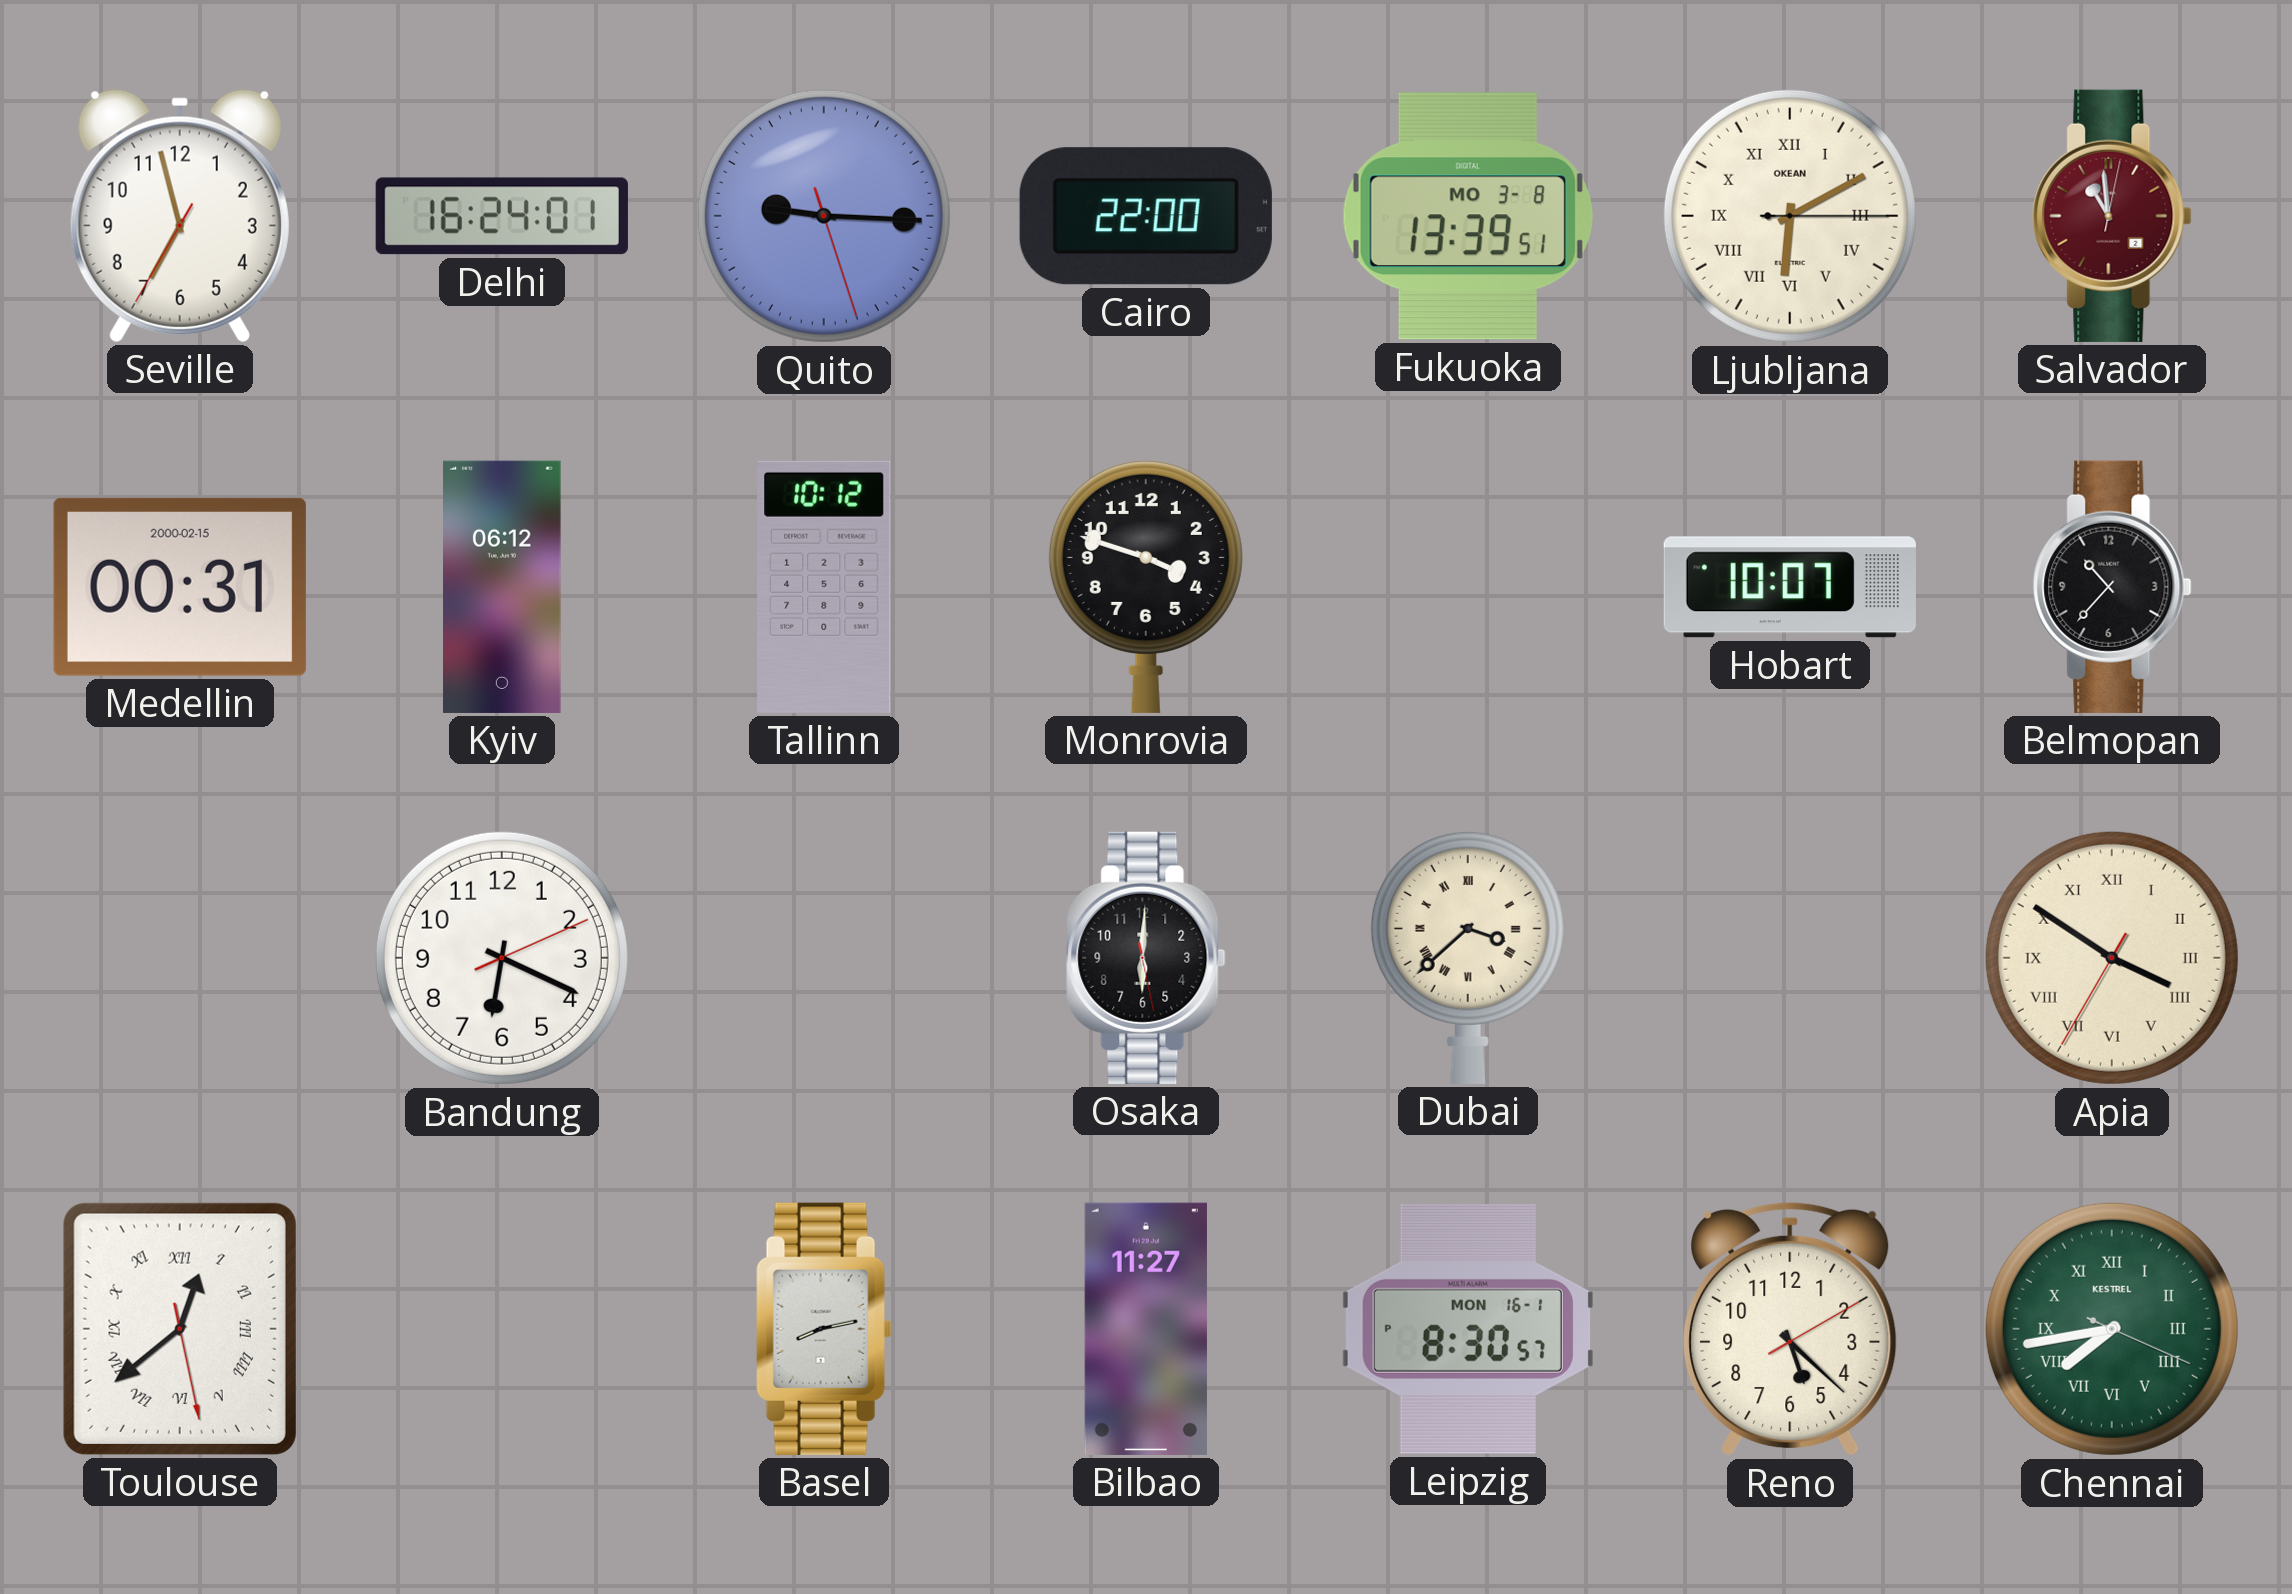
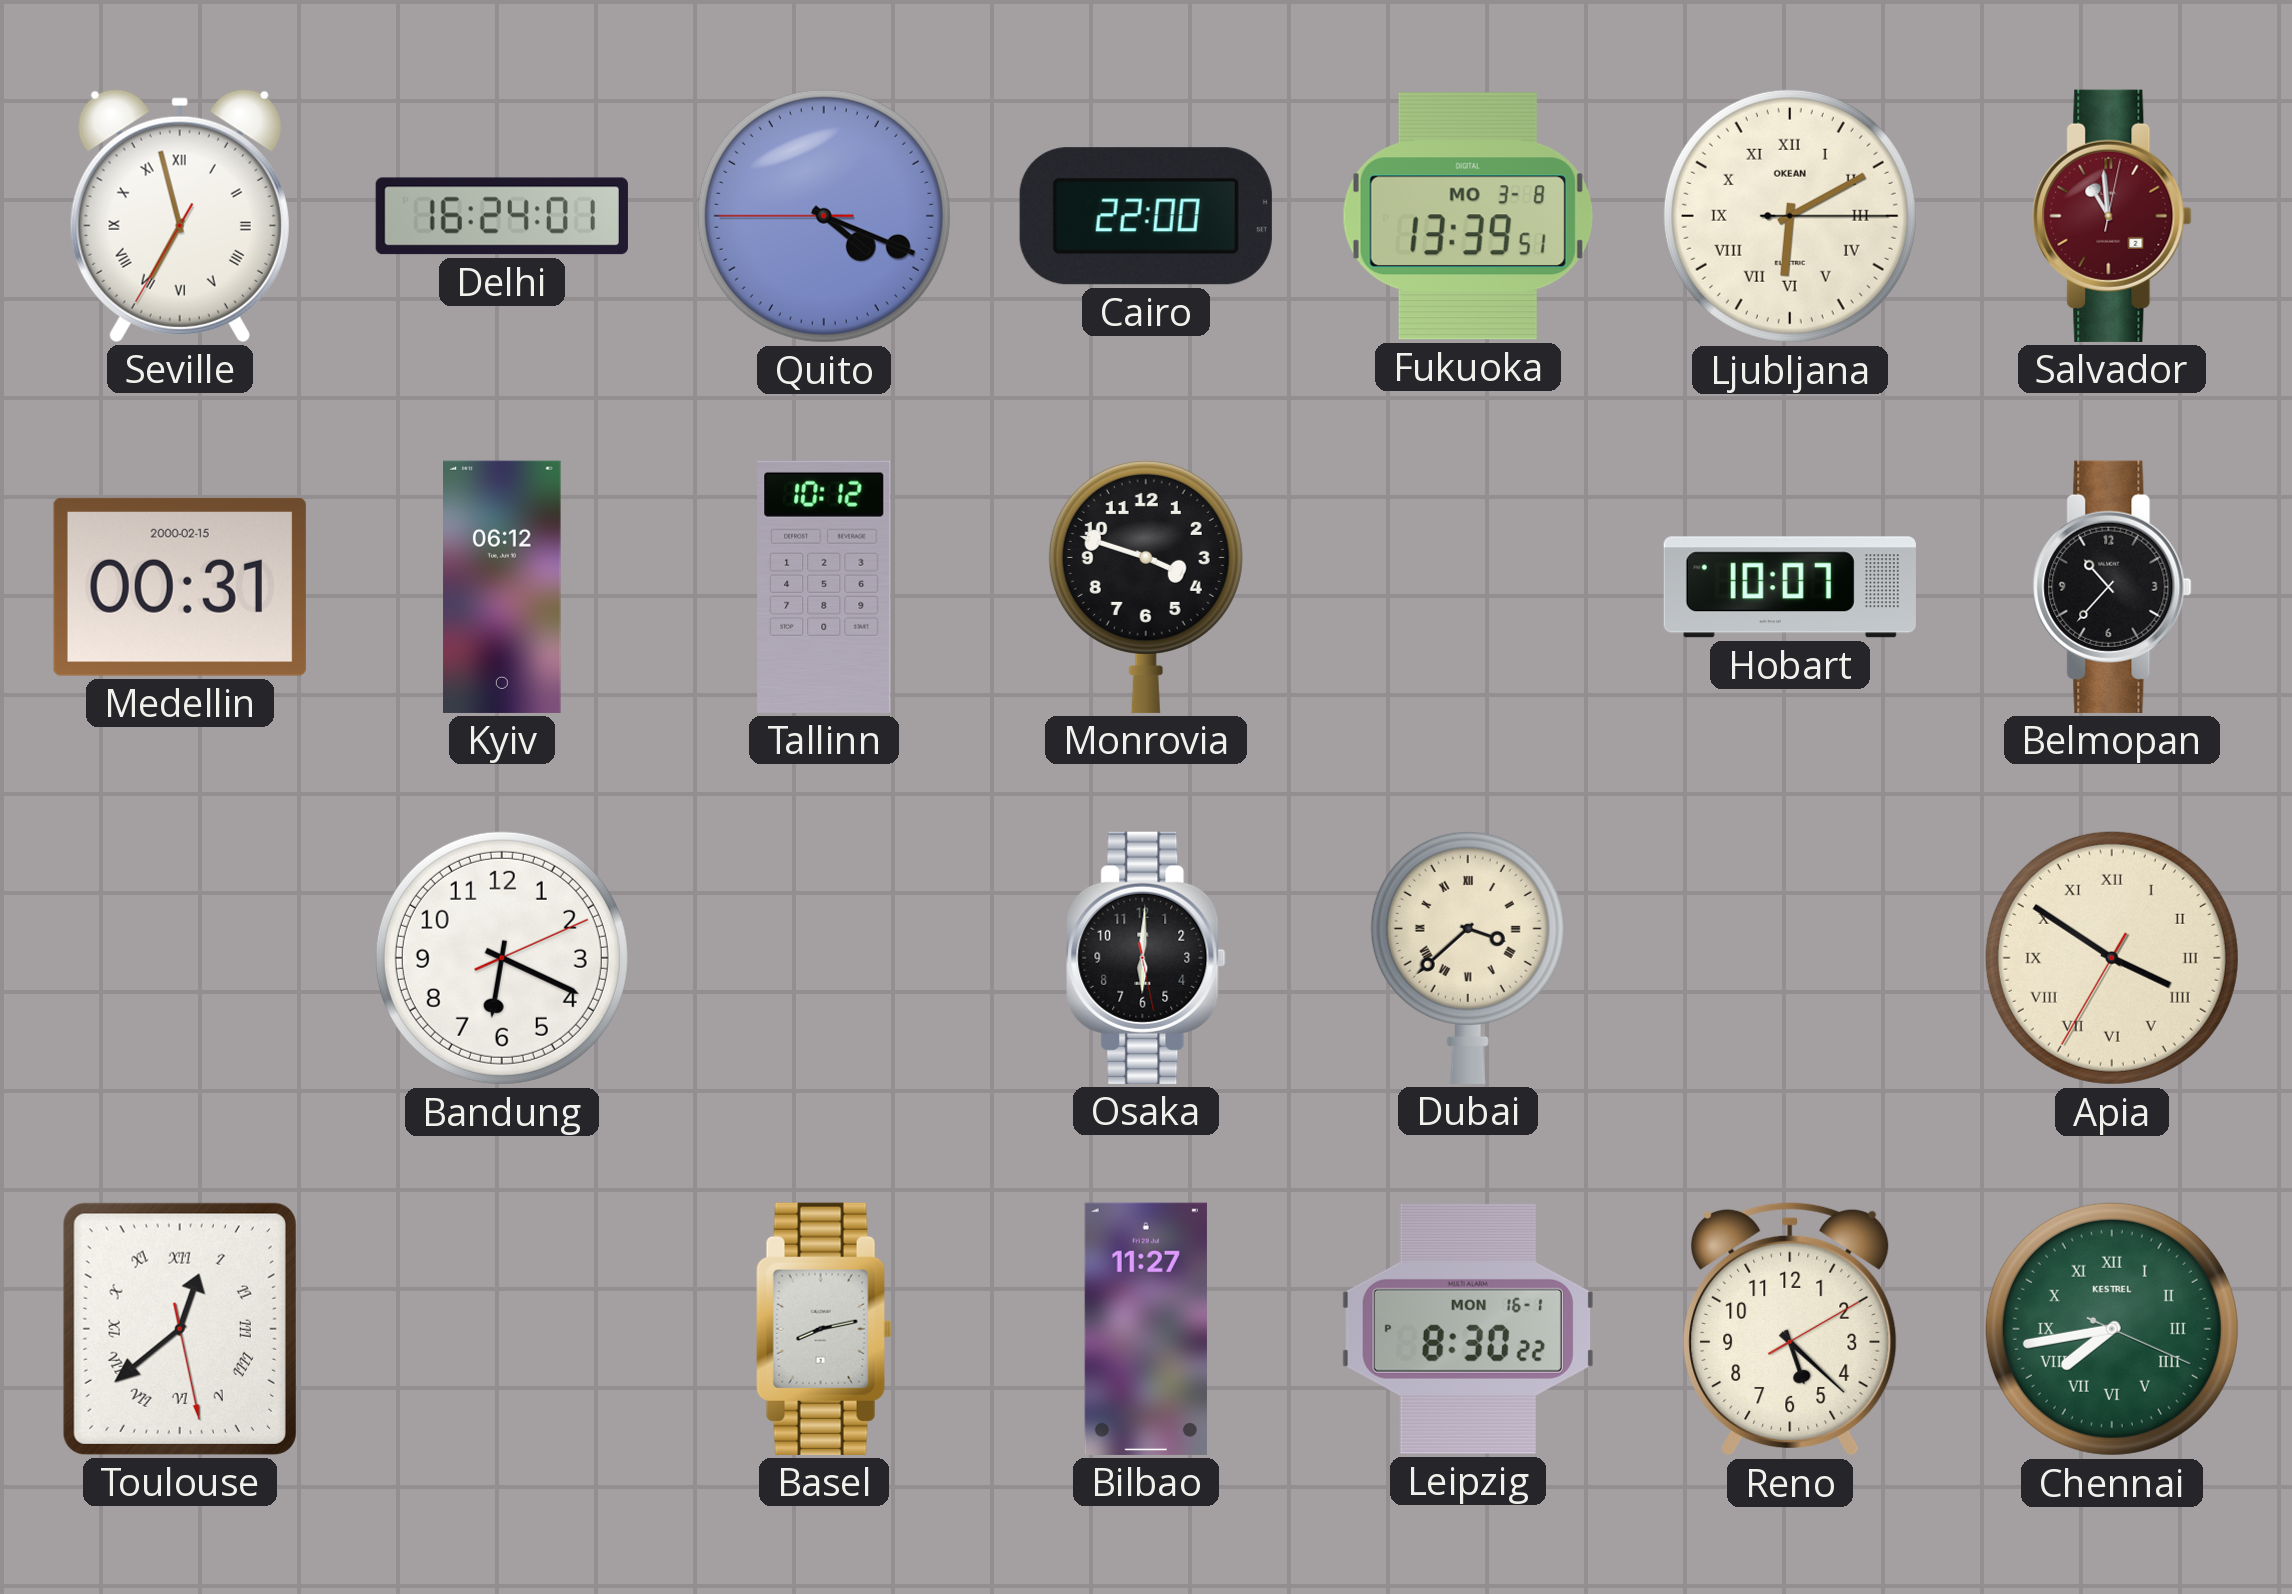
Seville numerals: Arabic -> Roman
Quito: 9:15 -> 4:18
Leipzig: 8:30:57 PM -> 8:30:22 PM
